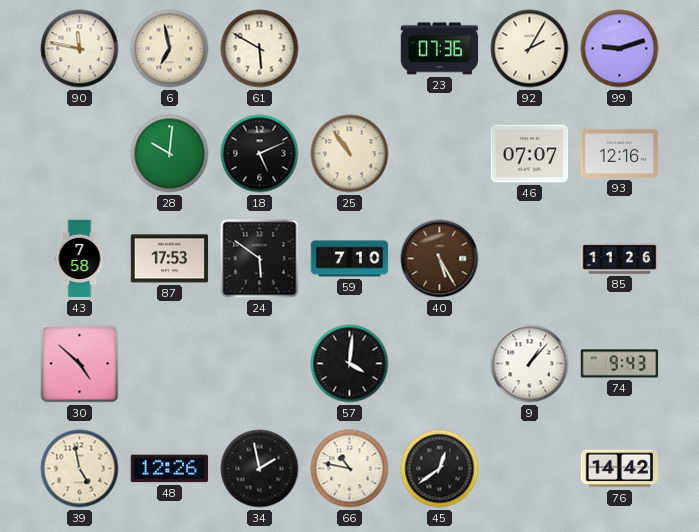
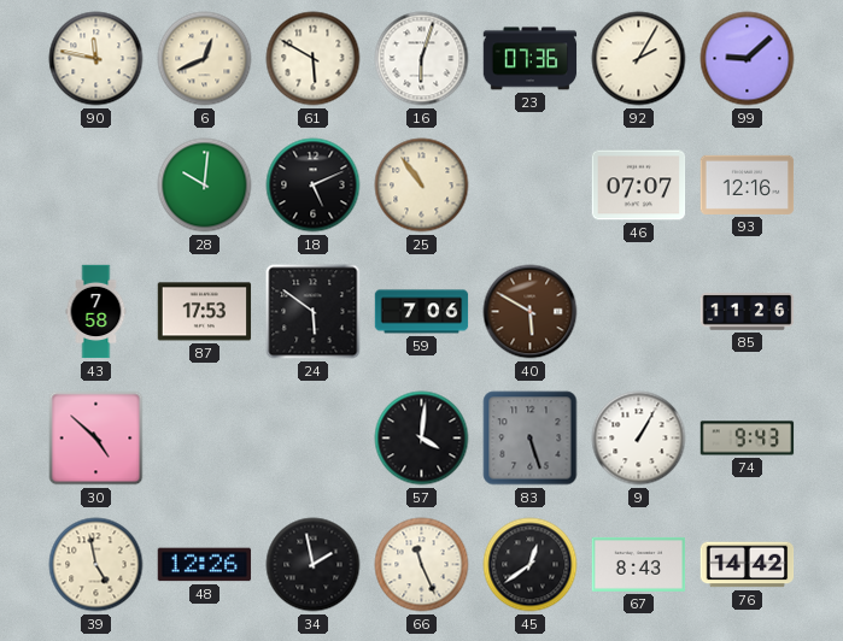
6: 6:58 -> 12:41
16: none -> 6:03
99: 9:12 -> 9:08
59: 7:10 -> 7:06
40: 5:25 -> 5:50
83: none -> 5:27
9: 1:07 -> 1:05
66: 10:47 -> 11:26
67: none -> 8:43
